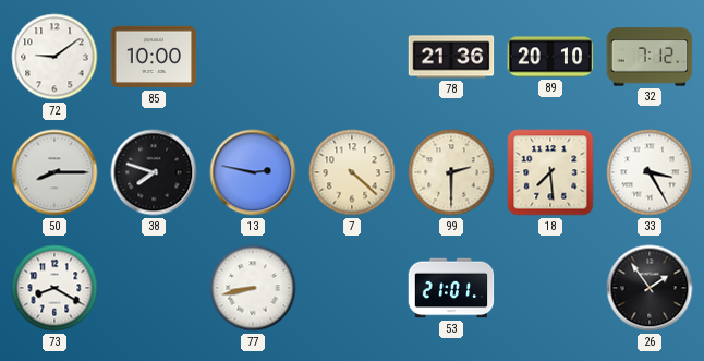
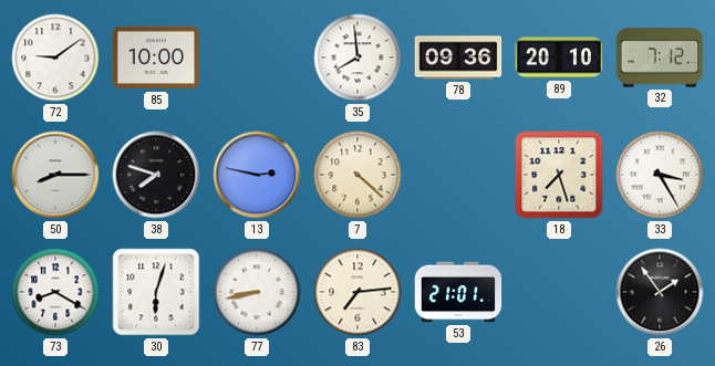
35: none -> 7:59
78: 21:36 -> 09:36
99: 2:30 -> none
18: 7:29 -> 7:27
30: none -> 6:03
83: none -> 7:14
